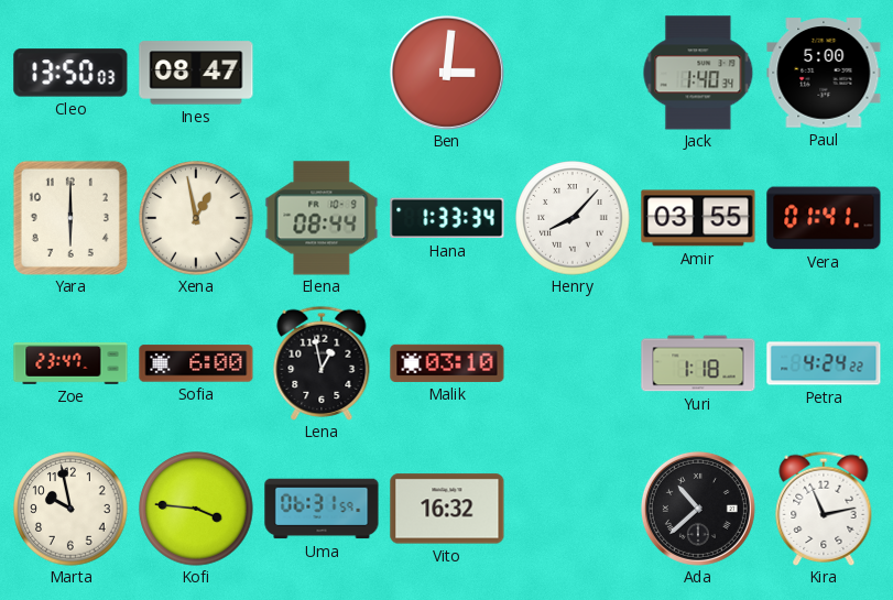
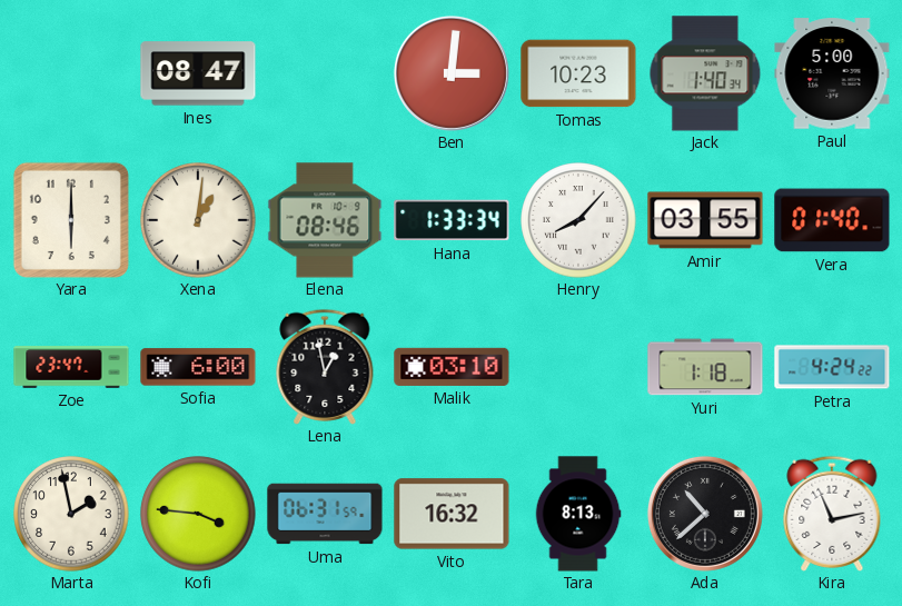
Cleo: 13:50 -> none
Tomas: none -> 10:23
Xena: 12:58 -> 1:01
Elena: 08:44 -> 08:46
Vera: 01:41 -> 01:40
Marta: 9:58 -> 1:58
Tara: none -> 8:13
